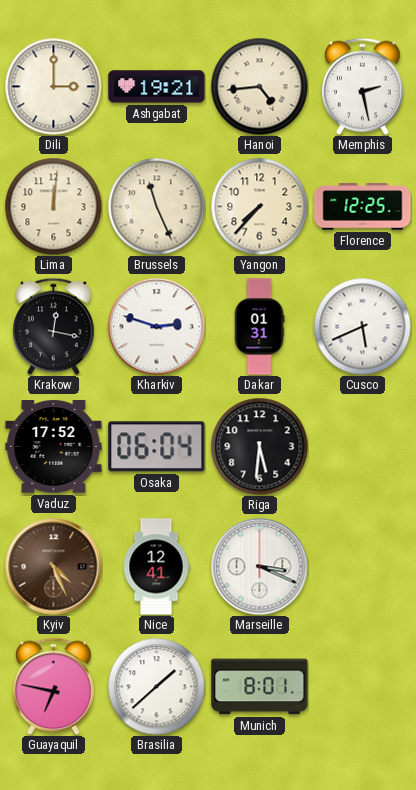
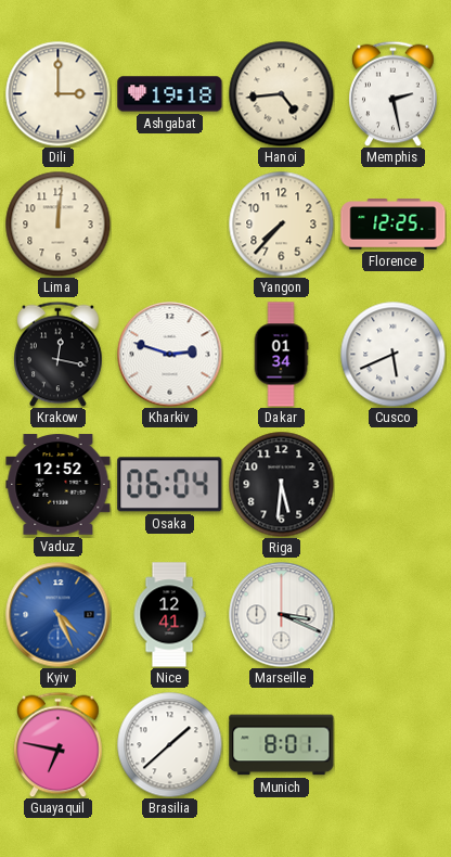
Ashgabat: 19:21 -> 19:18
Brussels: 11:26 -> none
Dakar: 01:31 -> 01:34
Vaduz: 17:52 -> 12:52
Kyiv dial: brown -> blue
